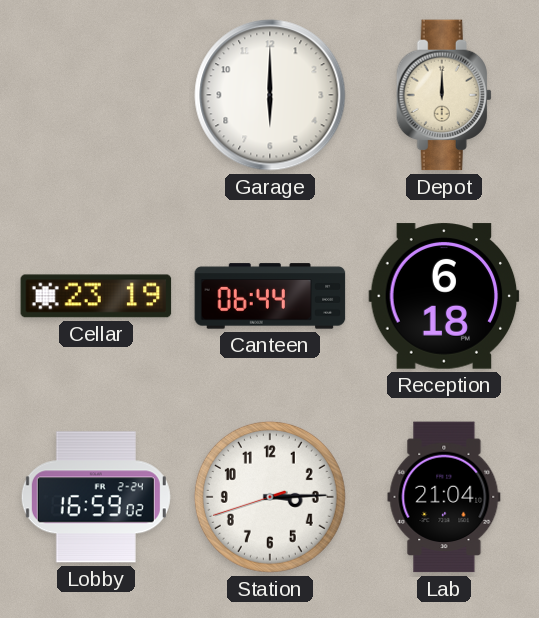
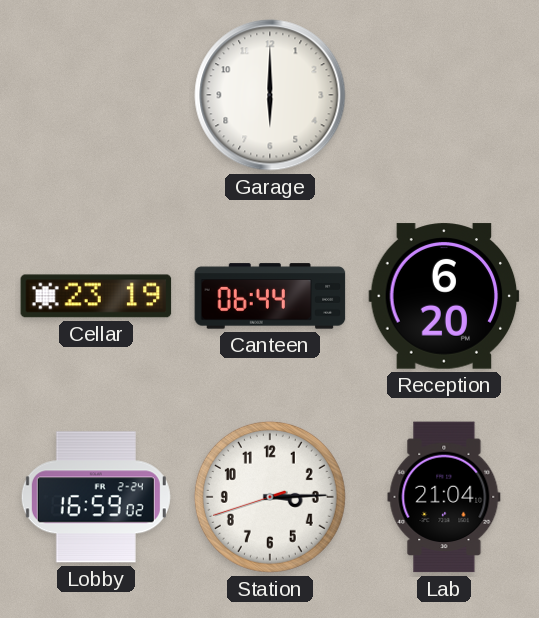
Depot: 12:00 -> none
Reception: 6:18 -> 6:20
